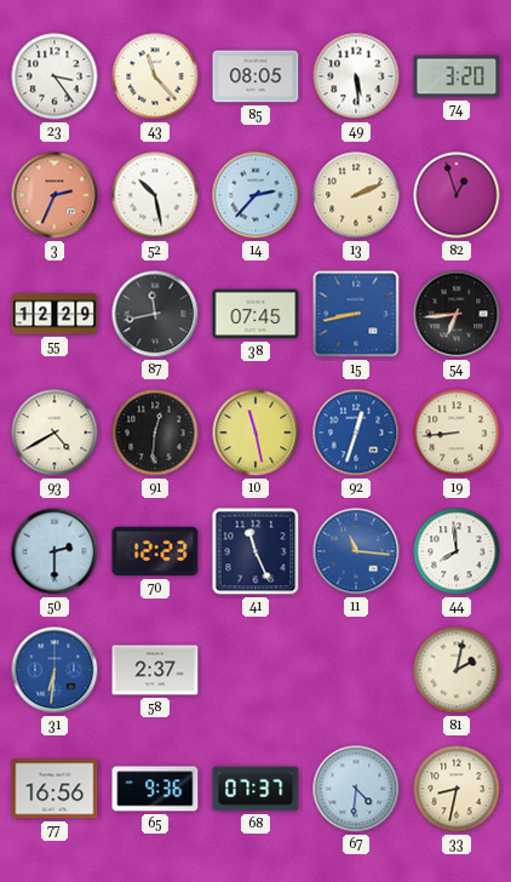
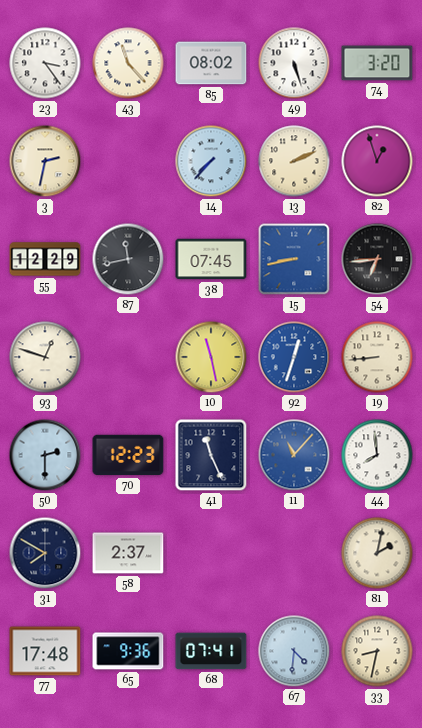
85: 08:05 -> 08:02
49: 5:29 -> 5:27
3: 2:34 -> 2:32
3 dial: salmon -> cream
52: 10:28 -> none
14: 2:37 -> 7:37
93: 4:40 -> 12:48
91: 12:31 -> none
11: 11:16 -> 11:07
31: 6:31 -> 7:50
31 dial: blue -> navy
77: 16:56 -> 17:48
68: 07:37 -> 07:41
